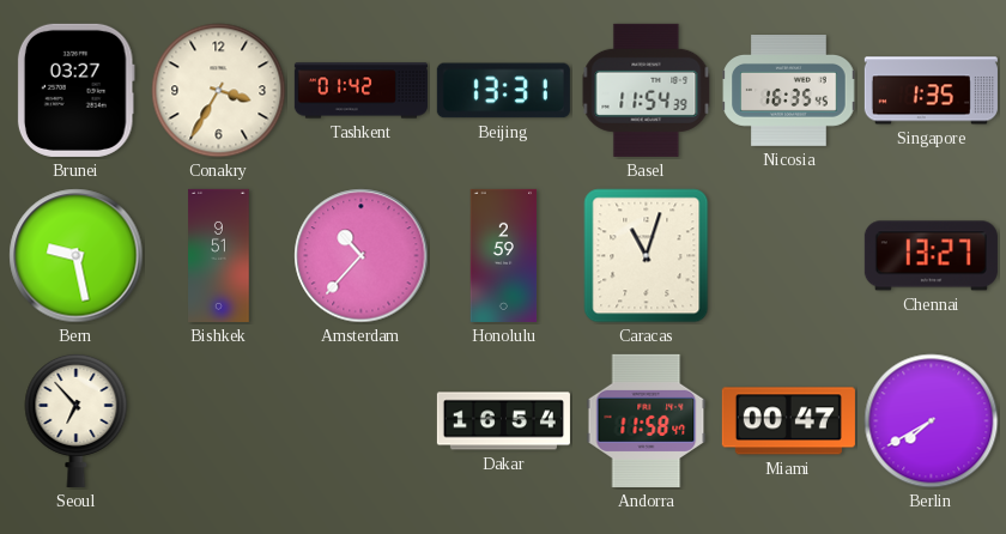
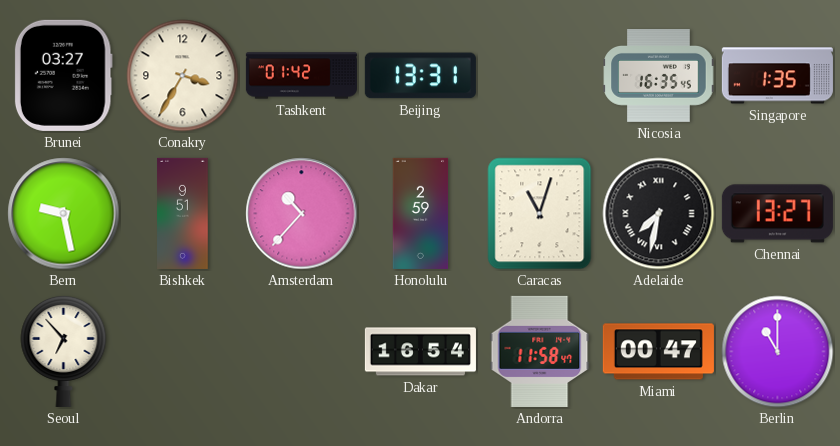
Basel: 11:54 -> none
Adelaide: none -> 7:32
Berlin: 7:40 -> 11:00
